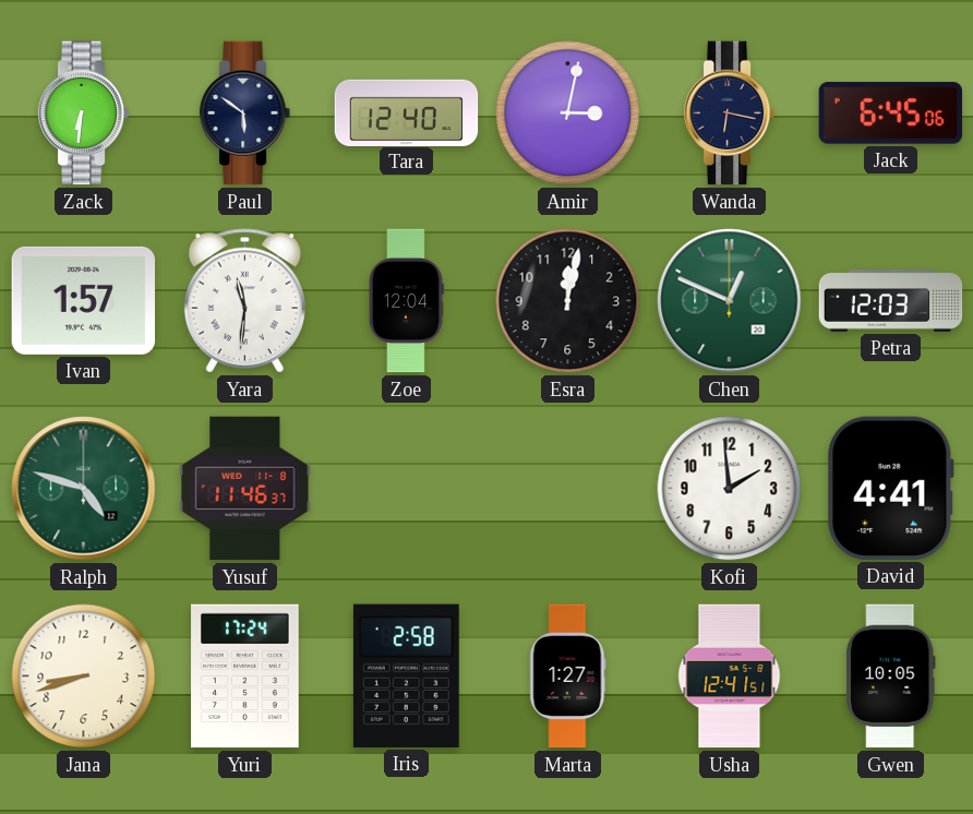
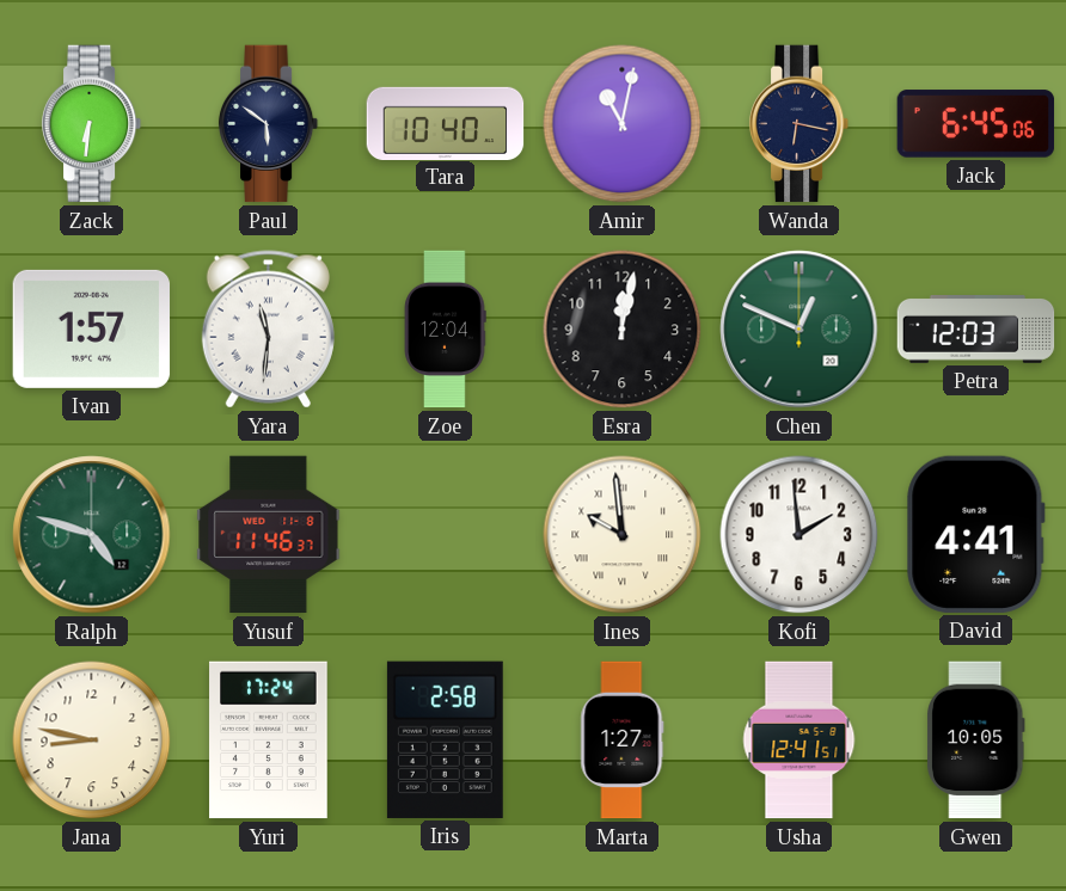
Tara: 12:40 -> 10:40
Amir: 3:02 -> 11:02
Ines: none -> 9:59
Jana: 8:42 -> 8:47
